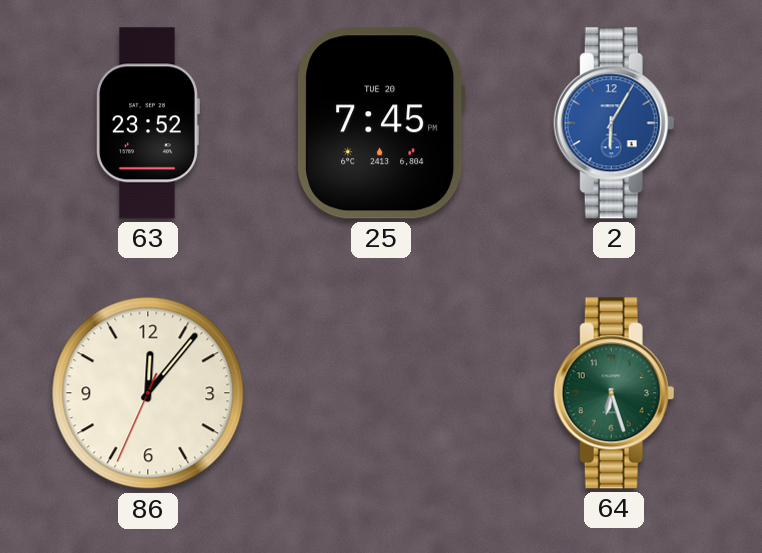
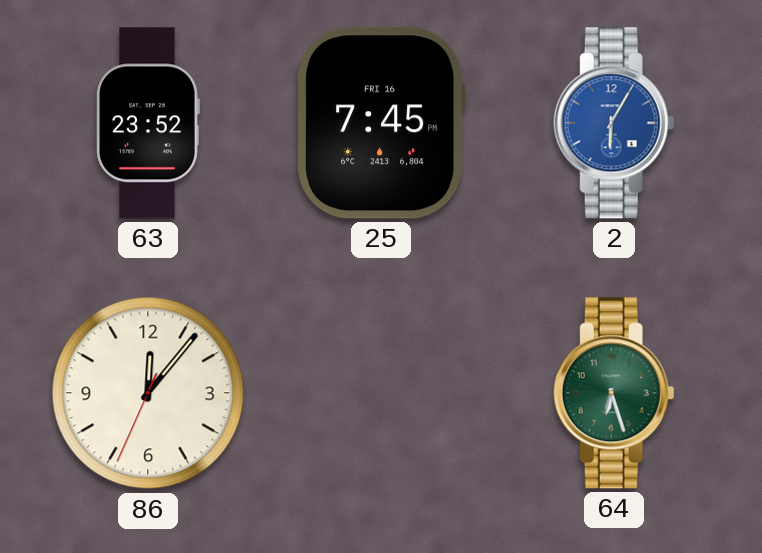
25 date: TUE 20 -> FRI 16
